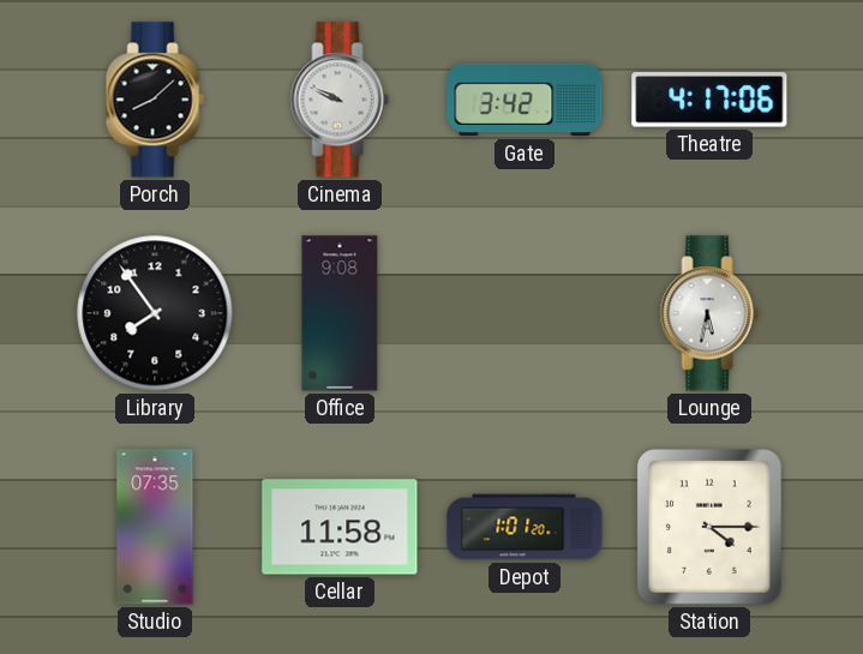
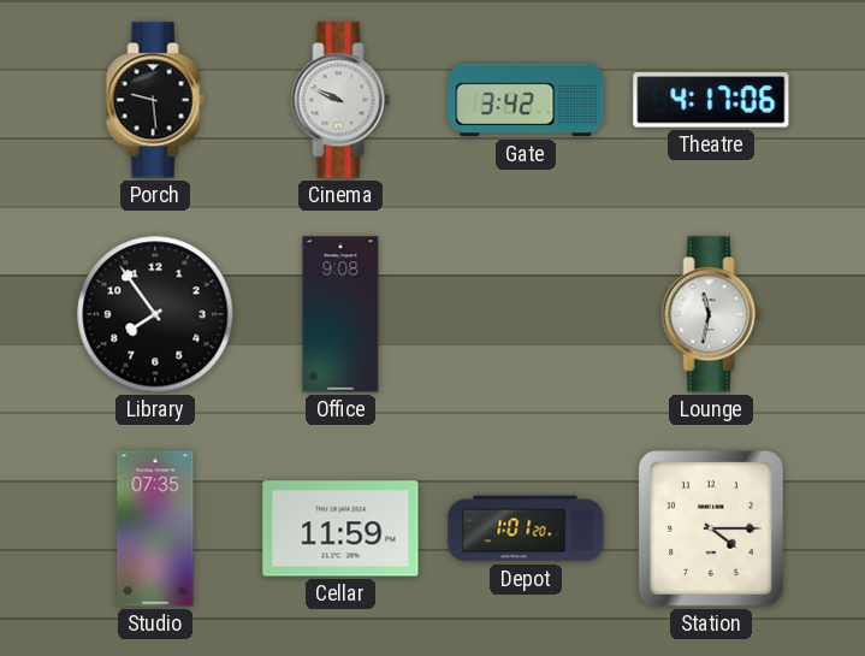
Porch: 8:08 -> 9:29
Lounge: 5:32 -> 11:32
Cellar: 11:58 -> 11:59
